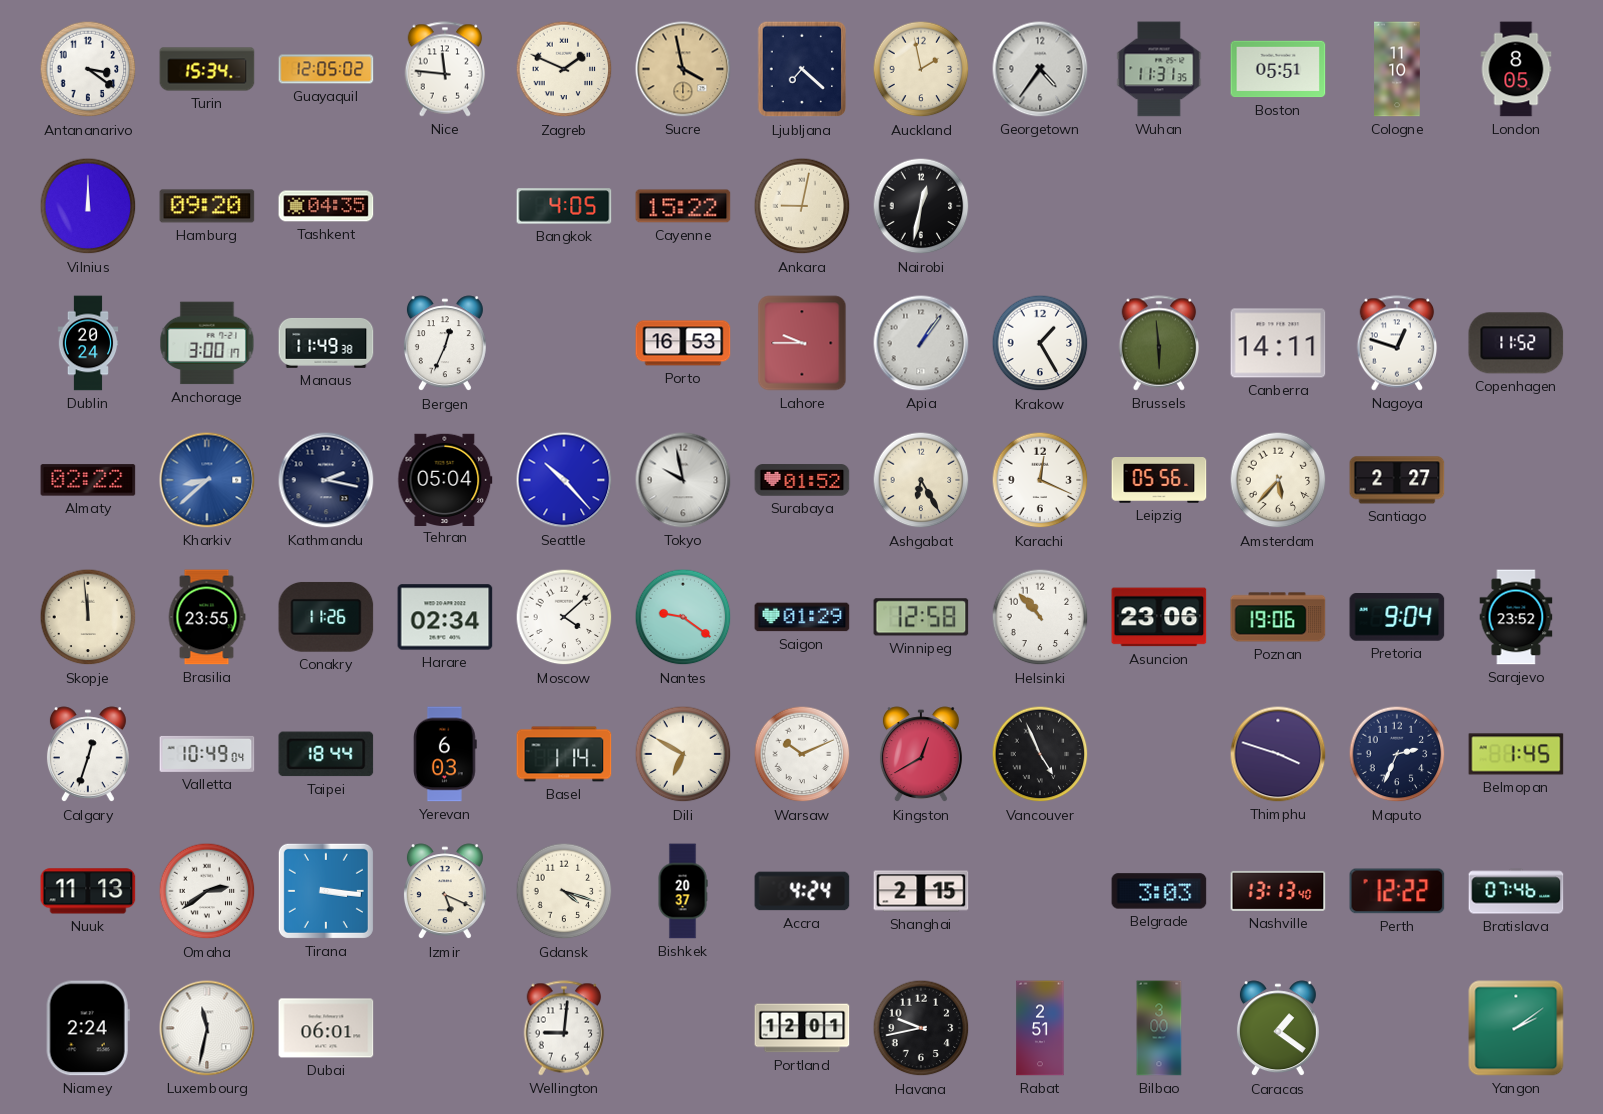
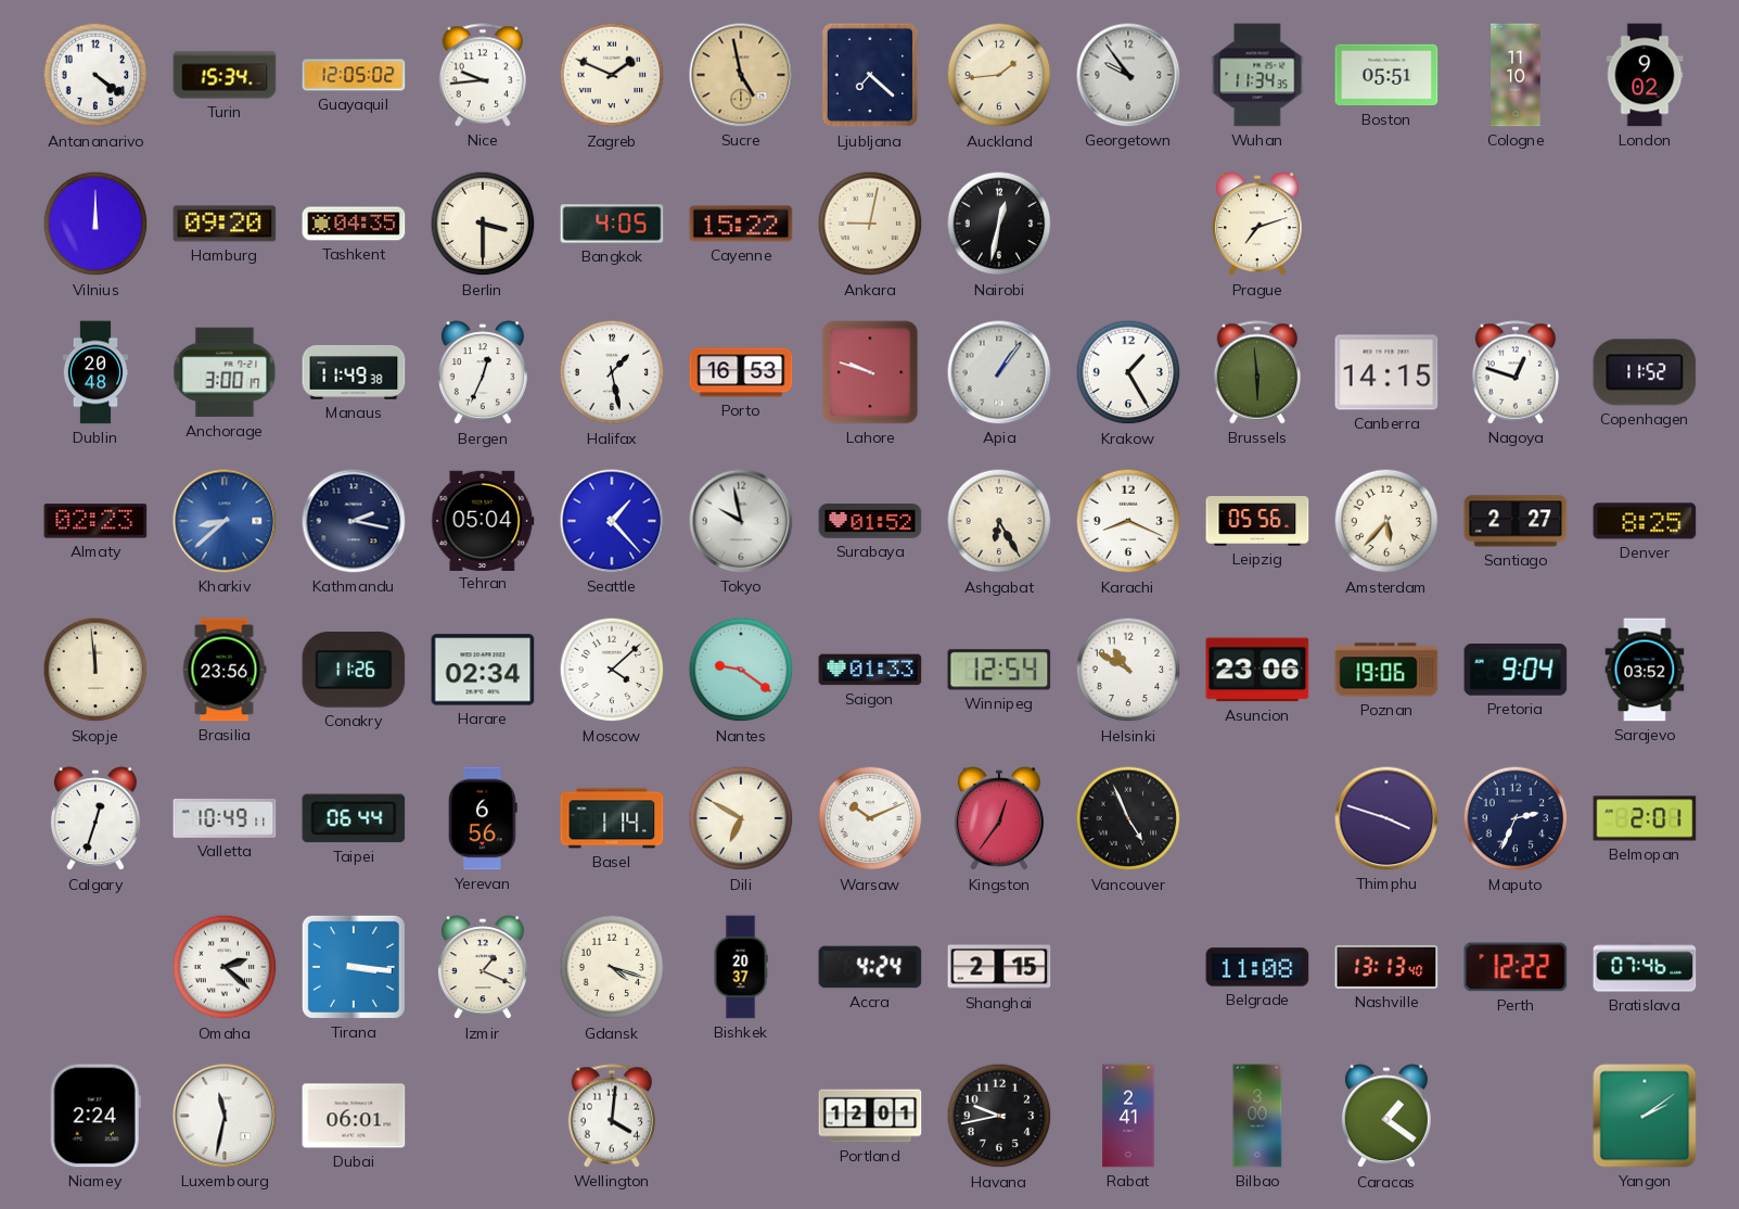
Antananarivo: 3:21 -> 4:21
Nice: 11:46 -> 9:44
Sucre: 3:58 -> 4:58
Auckland: 1:58 -> 1:44
Georgetown: 4:36 -> 9:54
Wuhan: 11:31 -> 11:34
London: 8:05 -> 9:02
Berlin: none -> 3:30
Prague: none -> 7:12
Dublin: 20:24 -> 20:48
Halifax: none -> 1:28
Lahore: 9:45 -> 9:48
Canberra: 14:11 -> 14:15
Almaty: 02:22 -> 02:23
Seattle: 10:23 -> 1:23
Karachi: 12:19 -> 8:19
Denver: none -> 8:25
Brasilia: 23:55 -> 23:56
Saigon: 01:29 -> 01:33
Winnipeg: 12:58 -> 12:54
Helsinki: 10:53 -> 10:50
Sarajevo: 23:52 -> 03:52
Valletta: 10:49:04 -> 10:49:11
Taipei: 18:44 -> 06:44
Yerevan: 6:03 -> 6:56
Kingston: 12:40 -> 12:36
Belmopan: 1:45 -> 2:01
Nuuk: 11:13 -> none
Omaha: 2:39 -> 2:22
Izmir: 5:19 -> 1:19
Belgrade: 3:03 -> 11:08
Wellington: 9:01 -> 4:01
Rabat: 2:51 -> 2:41
